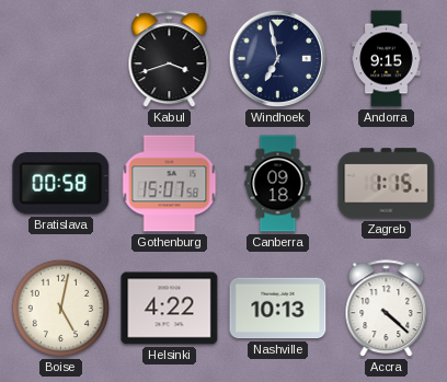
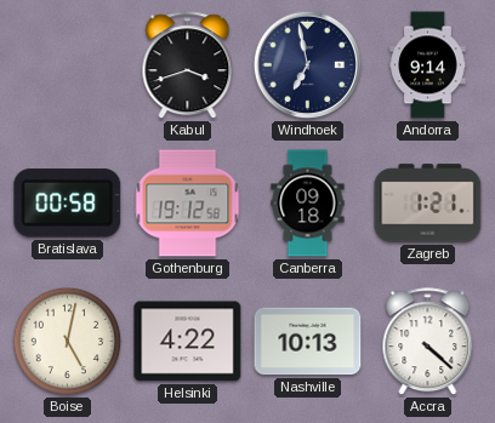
Andorra: 9:15 -> 9:14
Gothenburg: 15:07 -> 19:12
Zagreb: 1:15 -> 1:21
